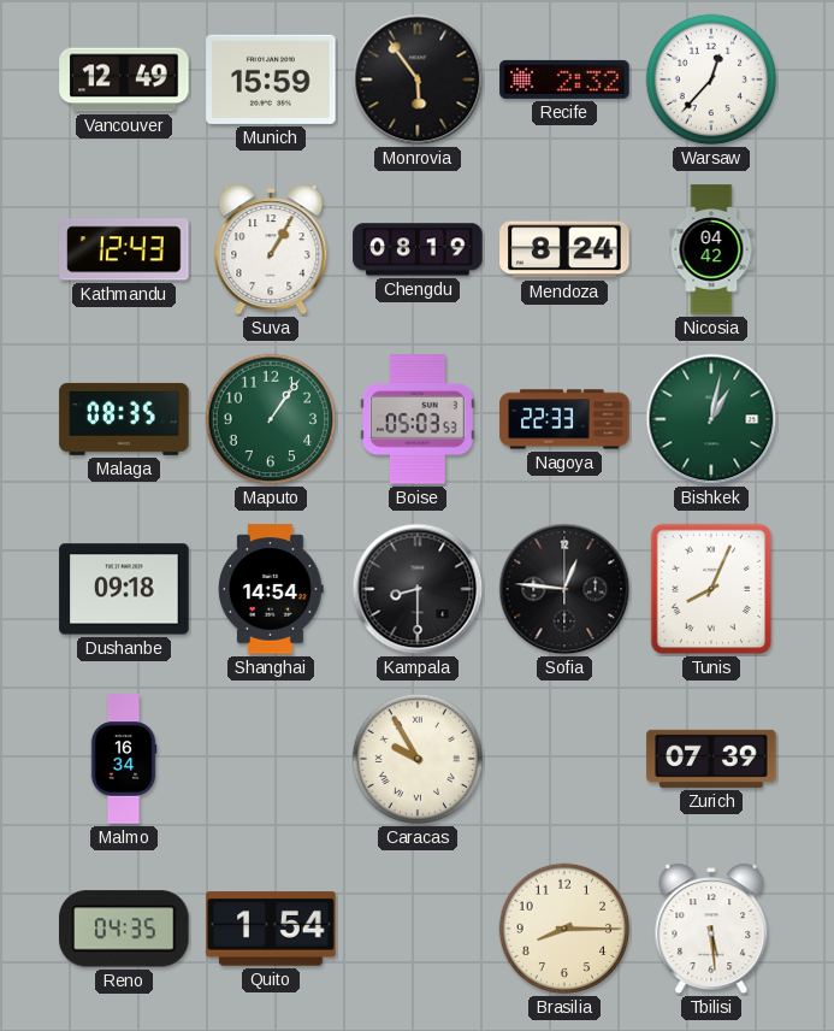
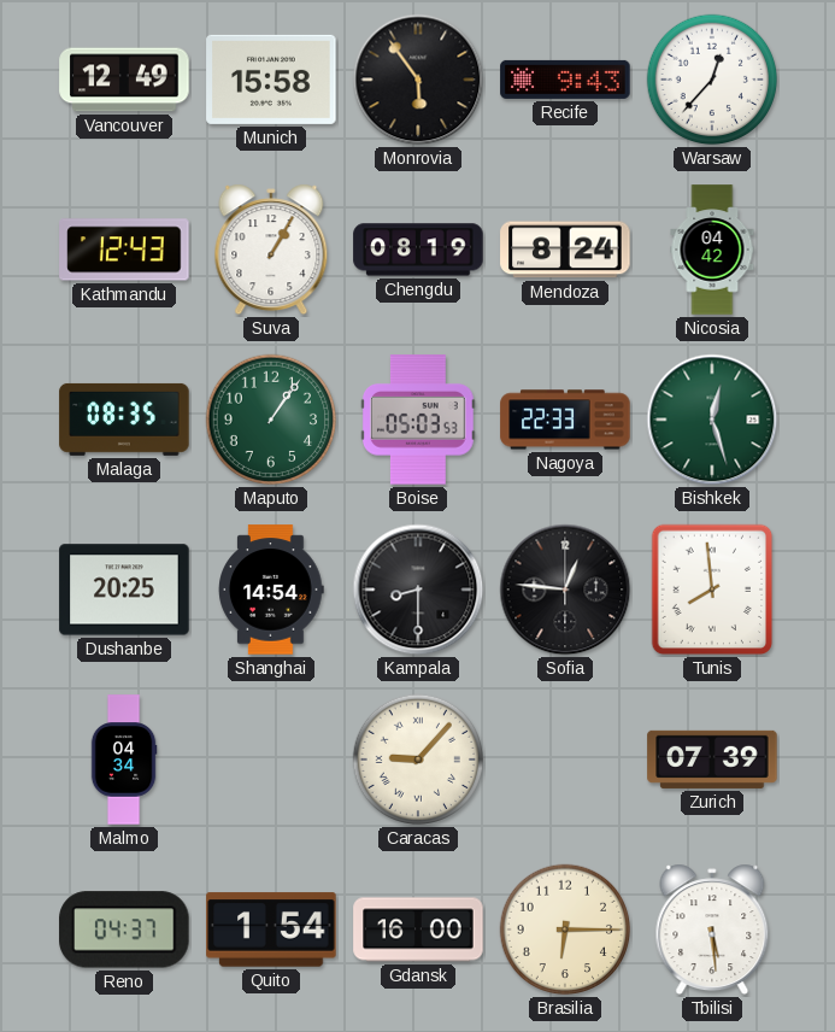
Munich: 15:59 -> 15:58
Recife: 2:32 -> 9:43
Bishkek: 1:02 -> 12:27
Dushanbe: 09:18 -> 20:25
Tunis: 8:04 -> 7:59
Malmo: 16:34 -> 04:34
Caracas: 9:55 -> 9:07
Reno: 04:35 -> 04:37
Gdansk: none -> 16:00
Brasilia: 8:15 -> 6:15
